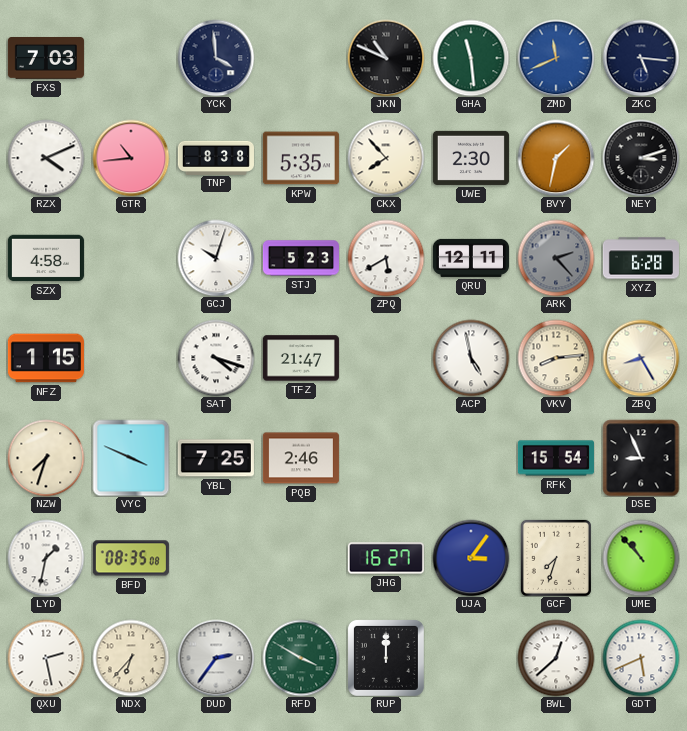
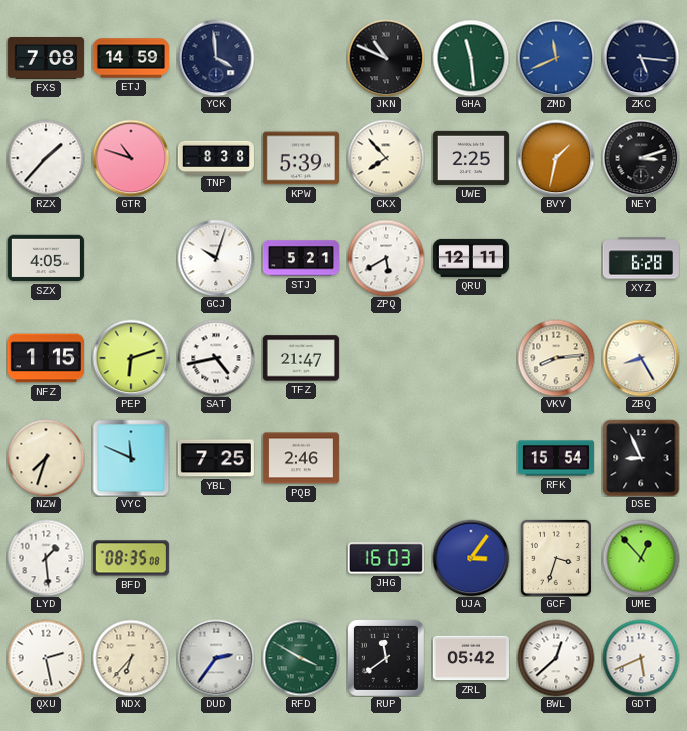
FXS: 7:03 -> 7:08
ETJ: none -> 14:59
RZX: 4:11 -> 1:37
GTR: 10:44 -> 10:48
KPW: 5:35 -> 5:39
UWE: 2:30 -> 2:25
SZX: 4:58 -> 4:05
STJ: 5:23 -> 5:21
ARK: 2:23 -> none
PEP: none -> 6:12
SAT: 4:18 -> 4:43
ACP: 4:58 -> none
VYC: 3:49 -> 11:49
LYD: 1:32 -> 1:29
JHG: 16:27 -> 16:03
GCF: 7:33 -> 3:33
UME: 10:53 -> 12:53
RUP: 12:00 -> 11:39
ZRL: none -> 05:42
